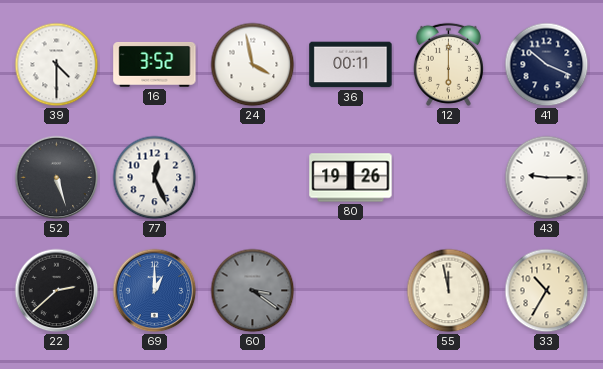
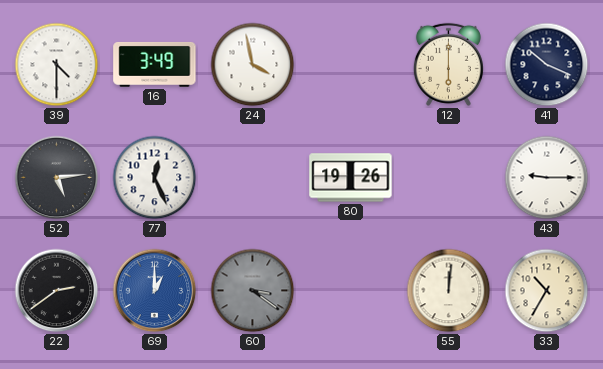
16: 3:52 -> 3:49
36: 00:11 -> none
52: 5:27 -> 5:14
22: 2:38 -> 2:39
55: 11:58 -> 12:01
